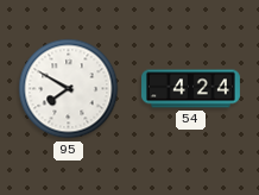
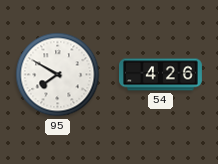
54: 4:24 -> 4:26
